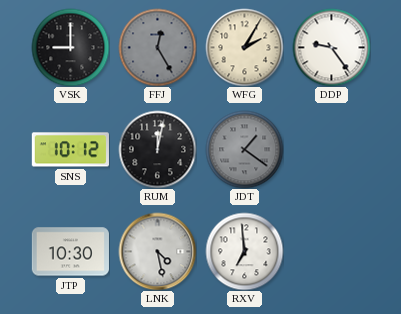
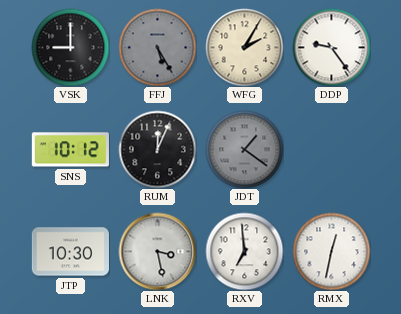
FFJ: 12:25 -> 5:25
RUM: 12:02 -> 12:04
LNK: 4:28 -> 3:28
RMX: none -> 12:32
